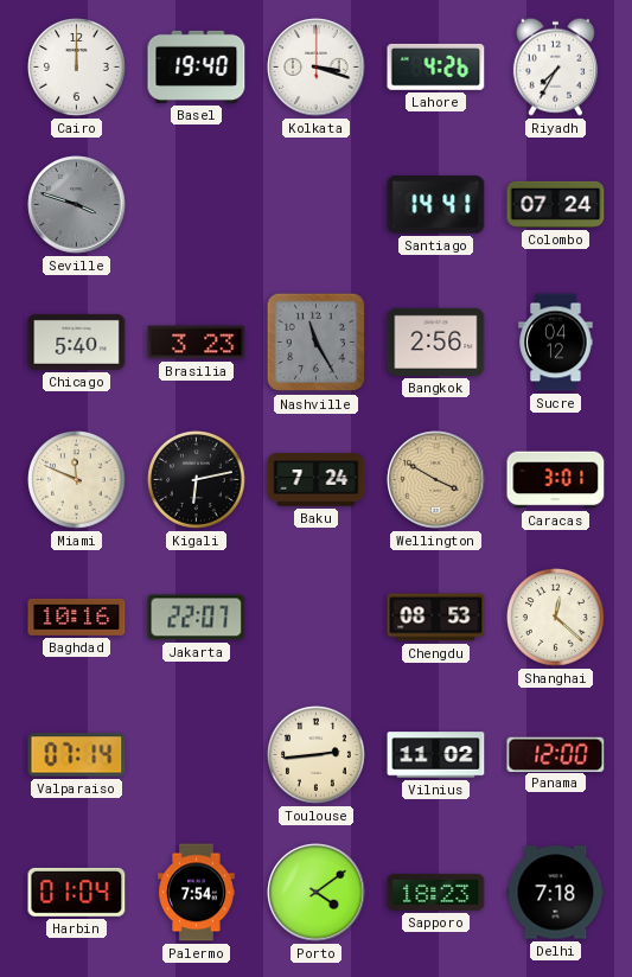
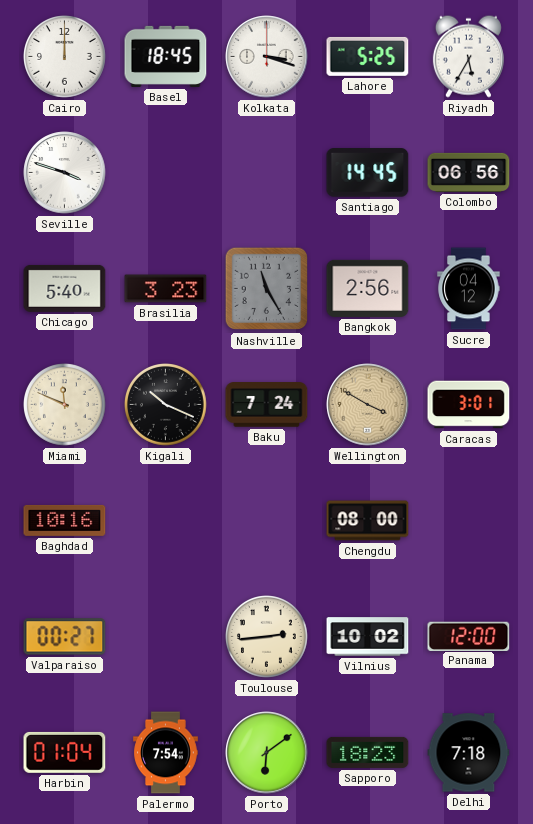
Basel: 19:40 -> 18:45
Lahore: 4:26 -> 5:25
Riyadh: 7:35 -> 5:35
Seville dial: grey -> white
Santiago: 14:41 -> 14:45
Colombo: 07:24 -> 06:56
Kigali: 6:13 -> 10:19
Jakarta: 22:07 -> none
Chengdu: 08:53 -> 08:00
Shanghai: 12:22 -> none
Valparaiso: 07:14 -> 00:27
Vilnius: 11:02 -> 10:02
Porto: 4:09 -> 6:09
